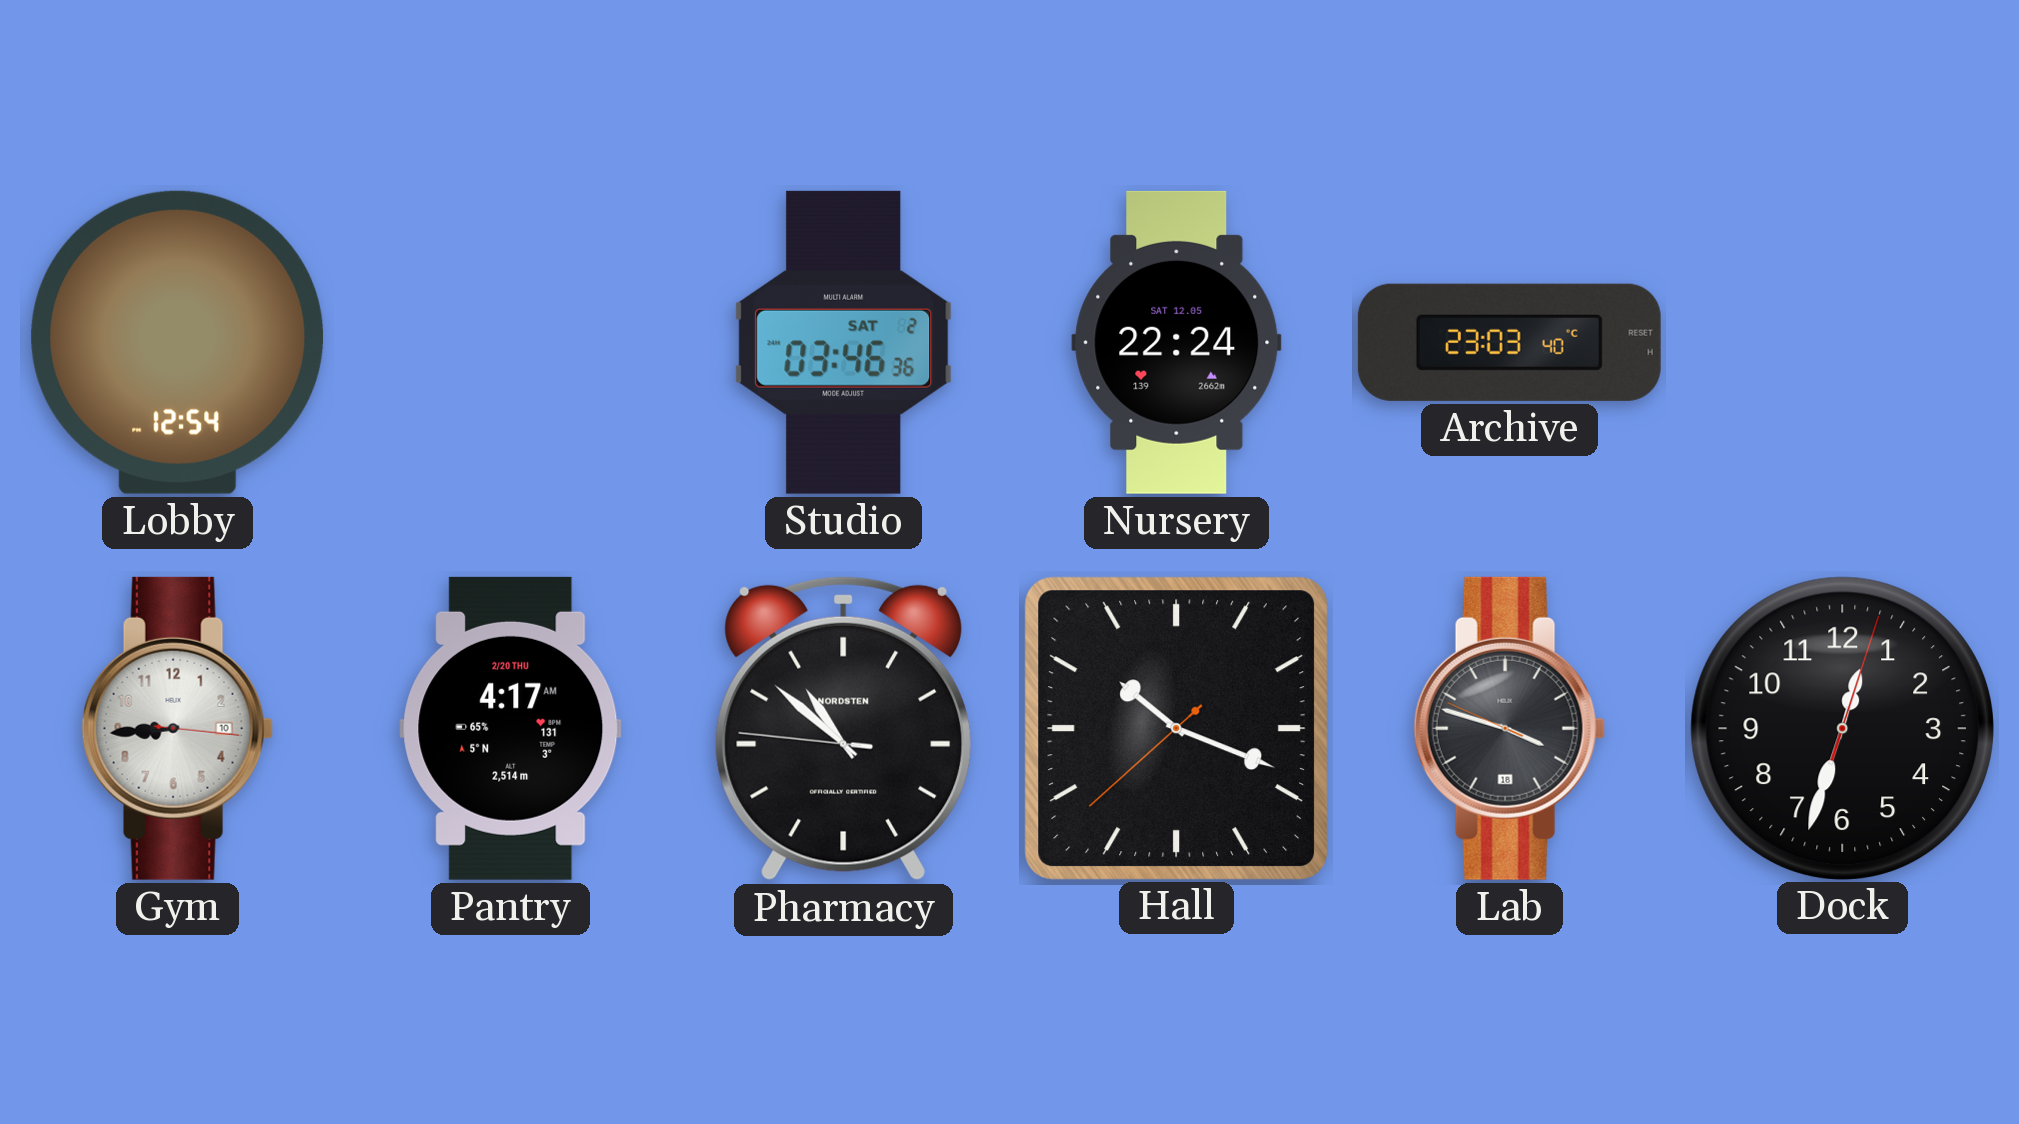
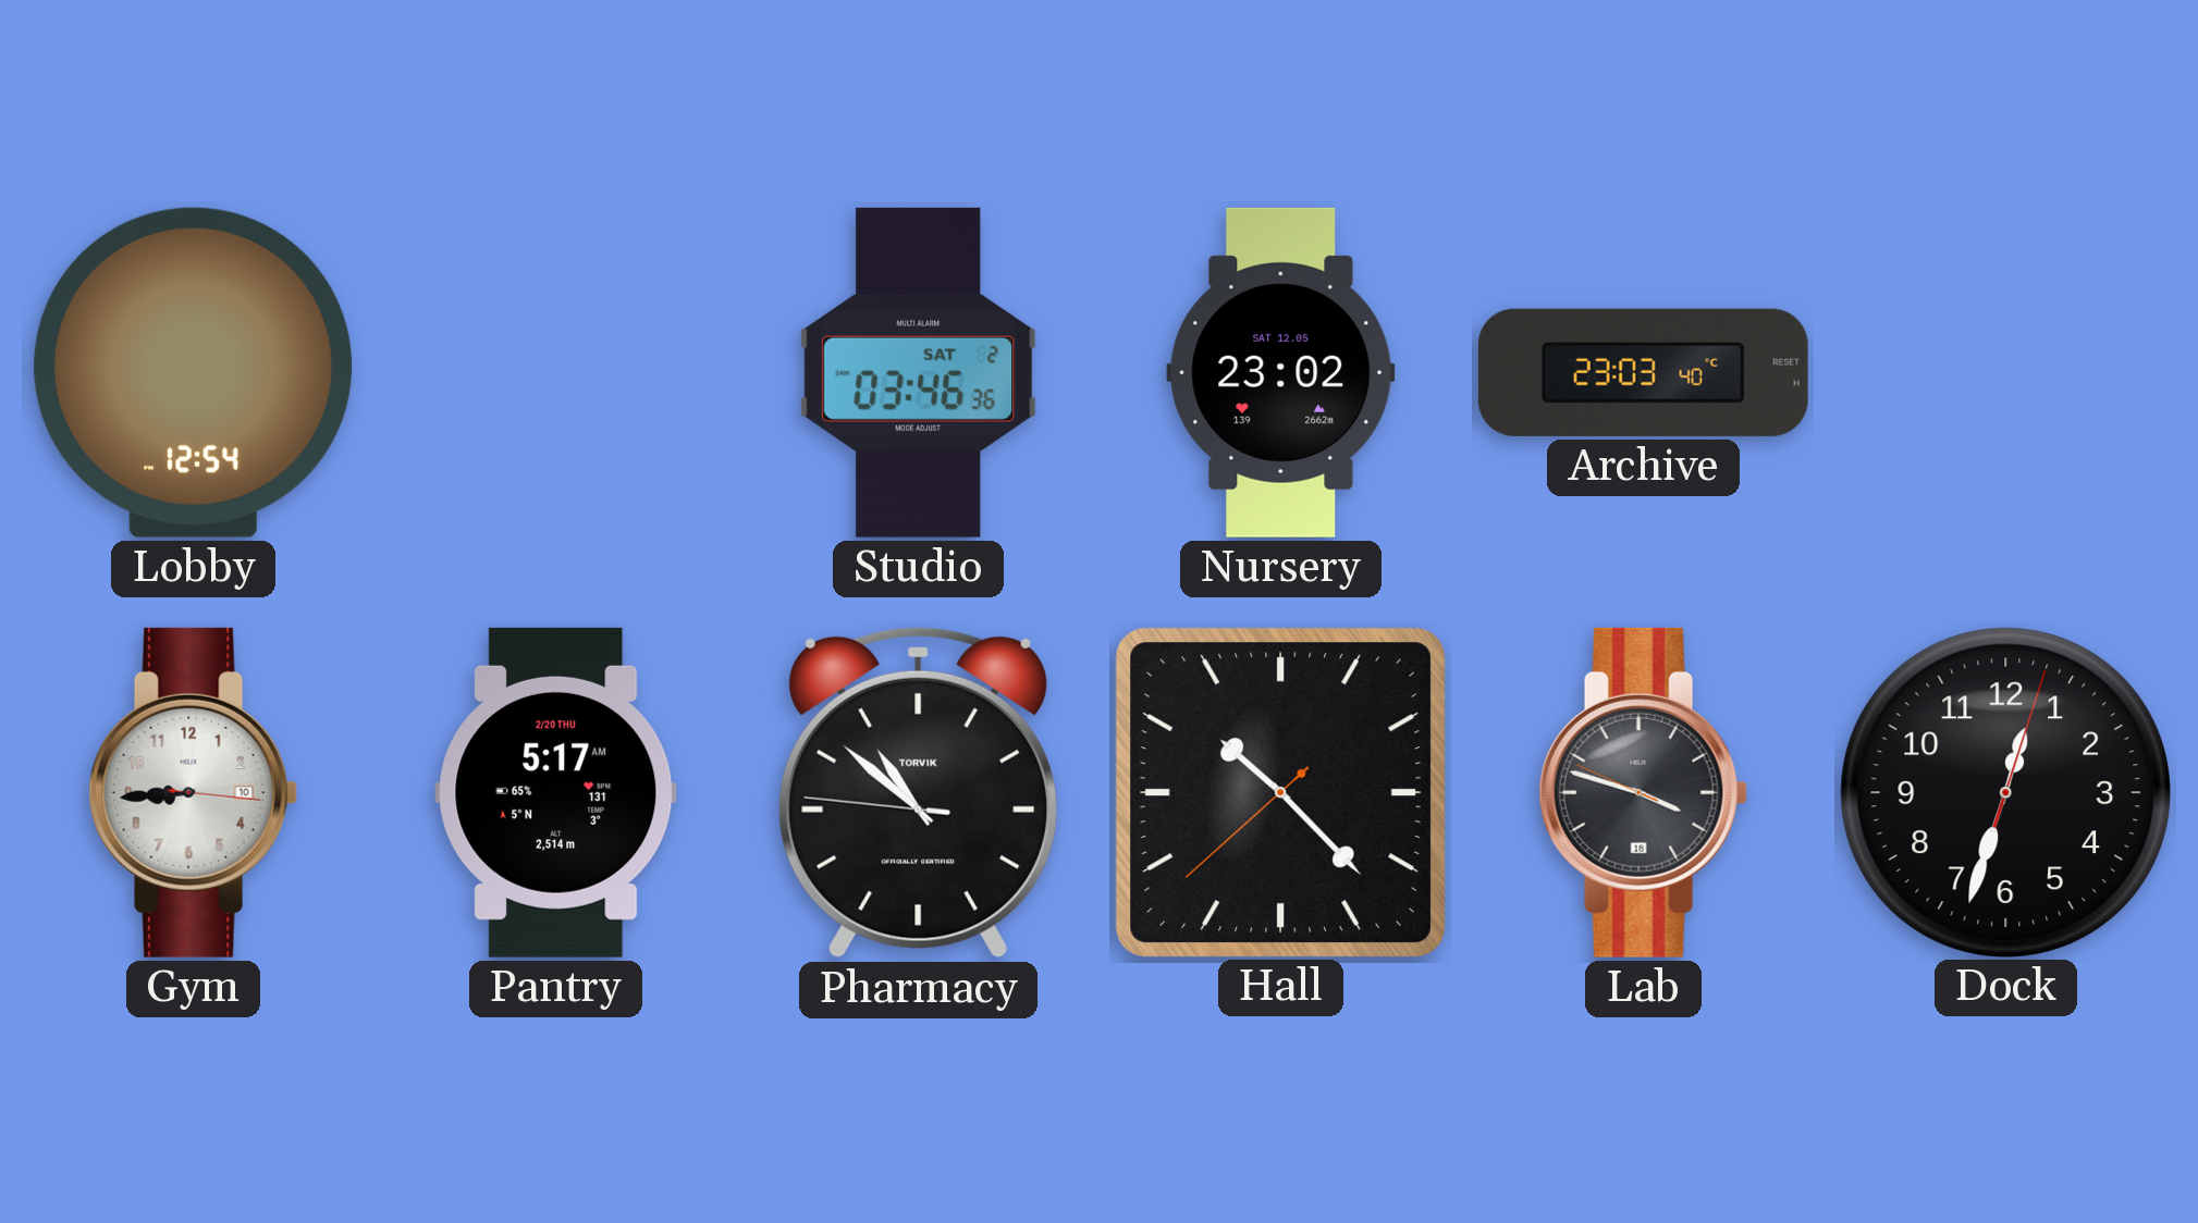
Nursery: 22:24 -> 23:02
Pantry: 4:17 -> 5:17
Pharmacy brand: NORDSTEN -> TORVIK
Hall: 10:18 -> 10:22
